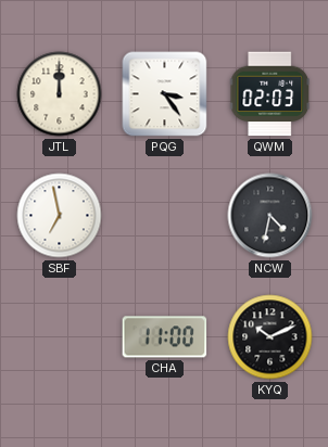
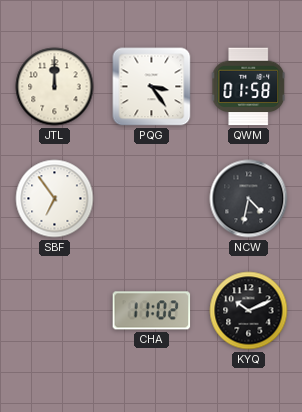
QWM: 02:03 -> 01:58
SBF: 6:58 -> 6:54
CHA: 11:00 -> 11:02
